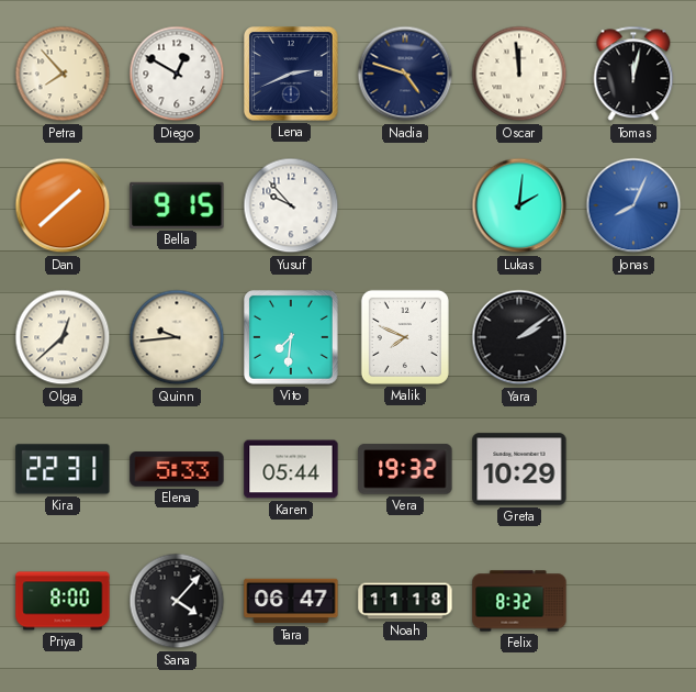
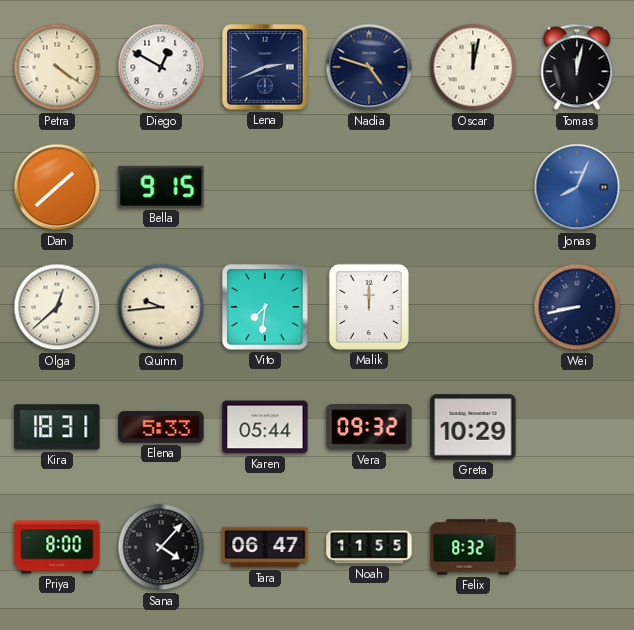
Petra: 7:53 -> 4:21
Oscar: 11:59 -> 12:02
Yusuf: 9:53 -> none
Lukas: 2:01 -> none
Malik: 7:49 -> 12:00
Yara: 2:09 -> none
Wei: none -> 8:43
Kira: 22:31 -> 18:31
Vera: 19:32 -> 09:32
Noah: 11:18 -> 11:55
